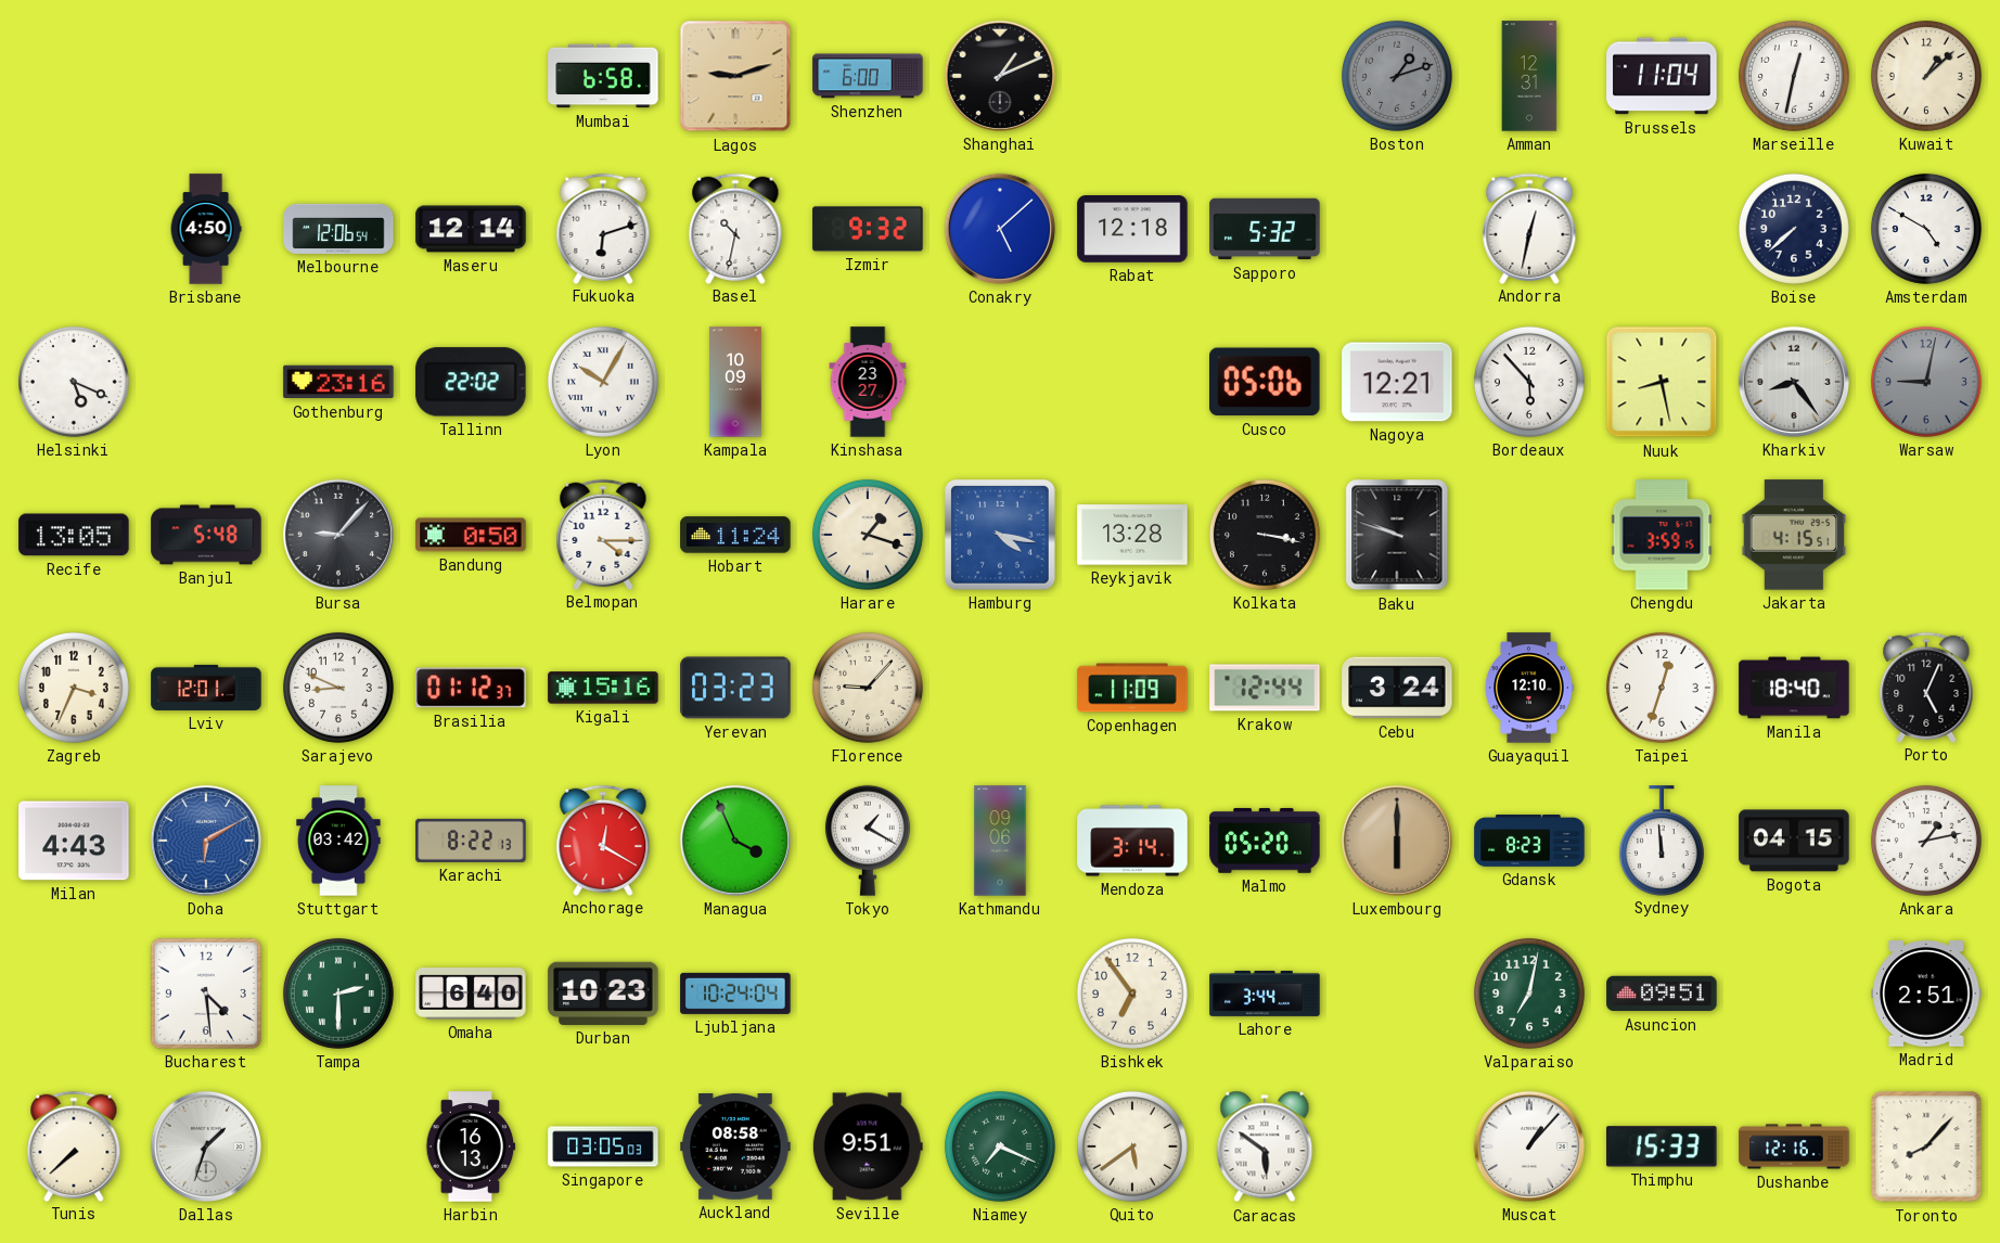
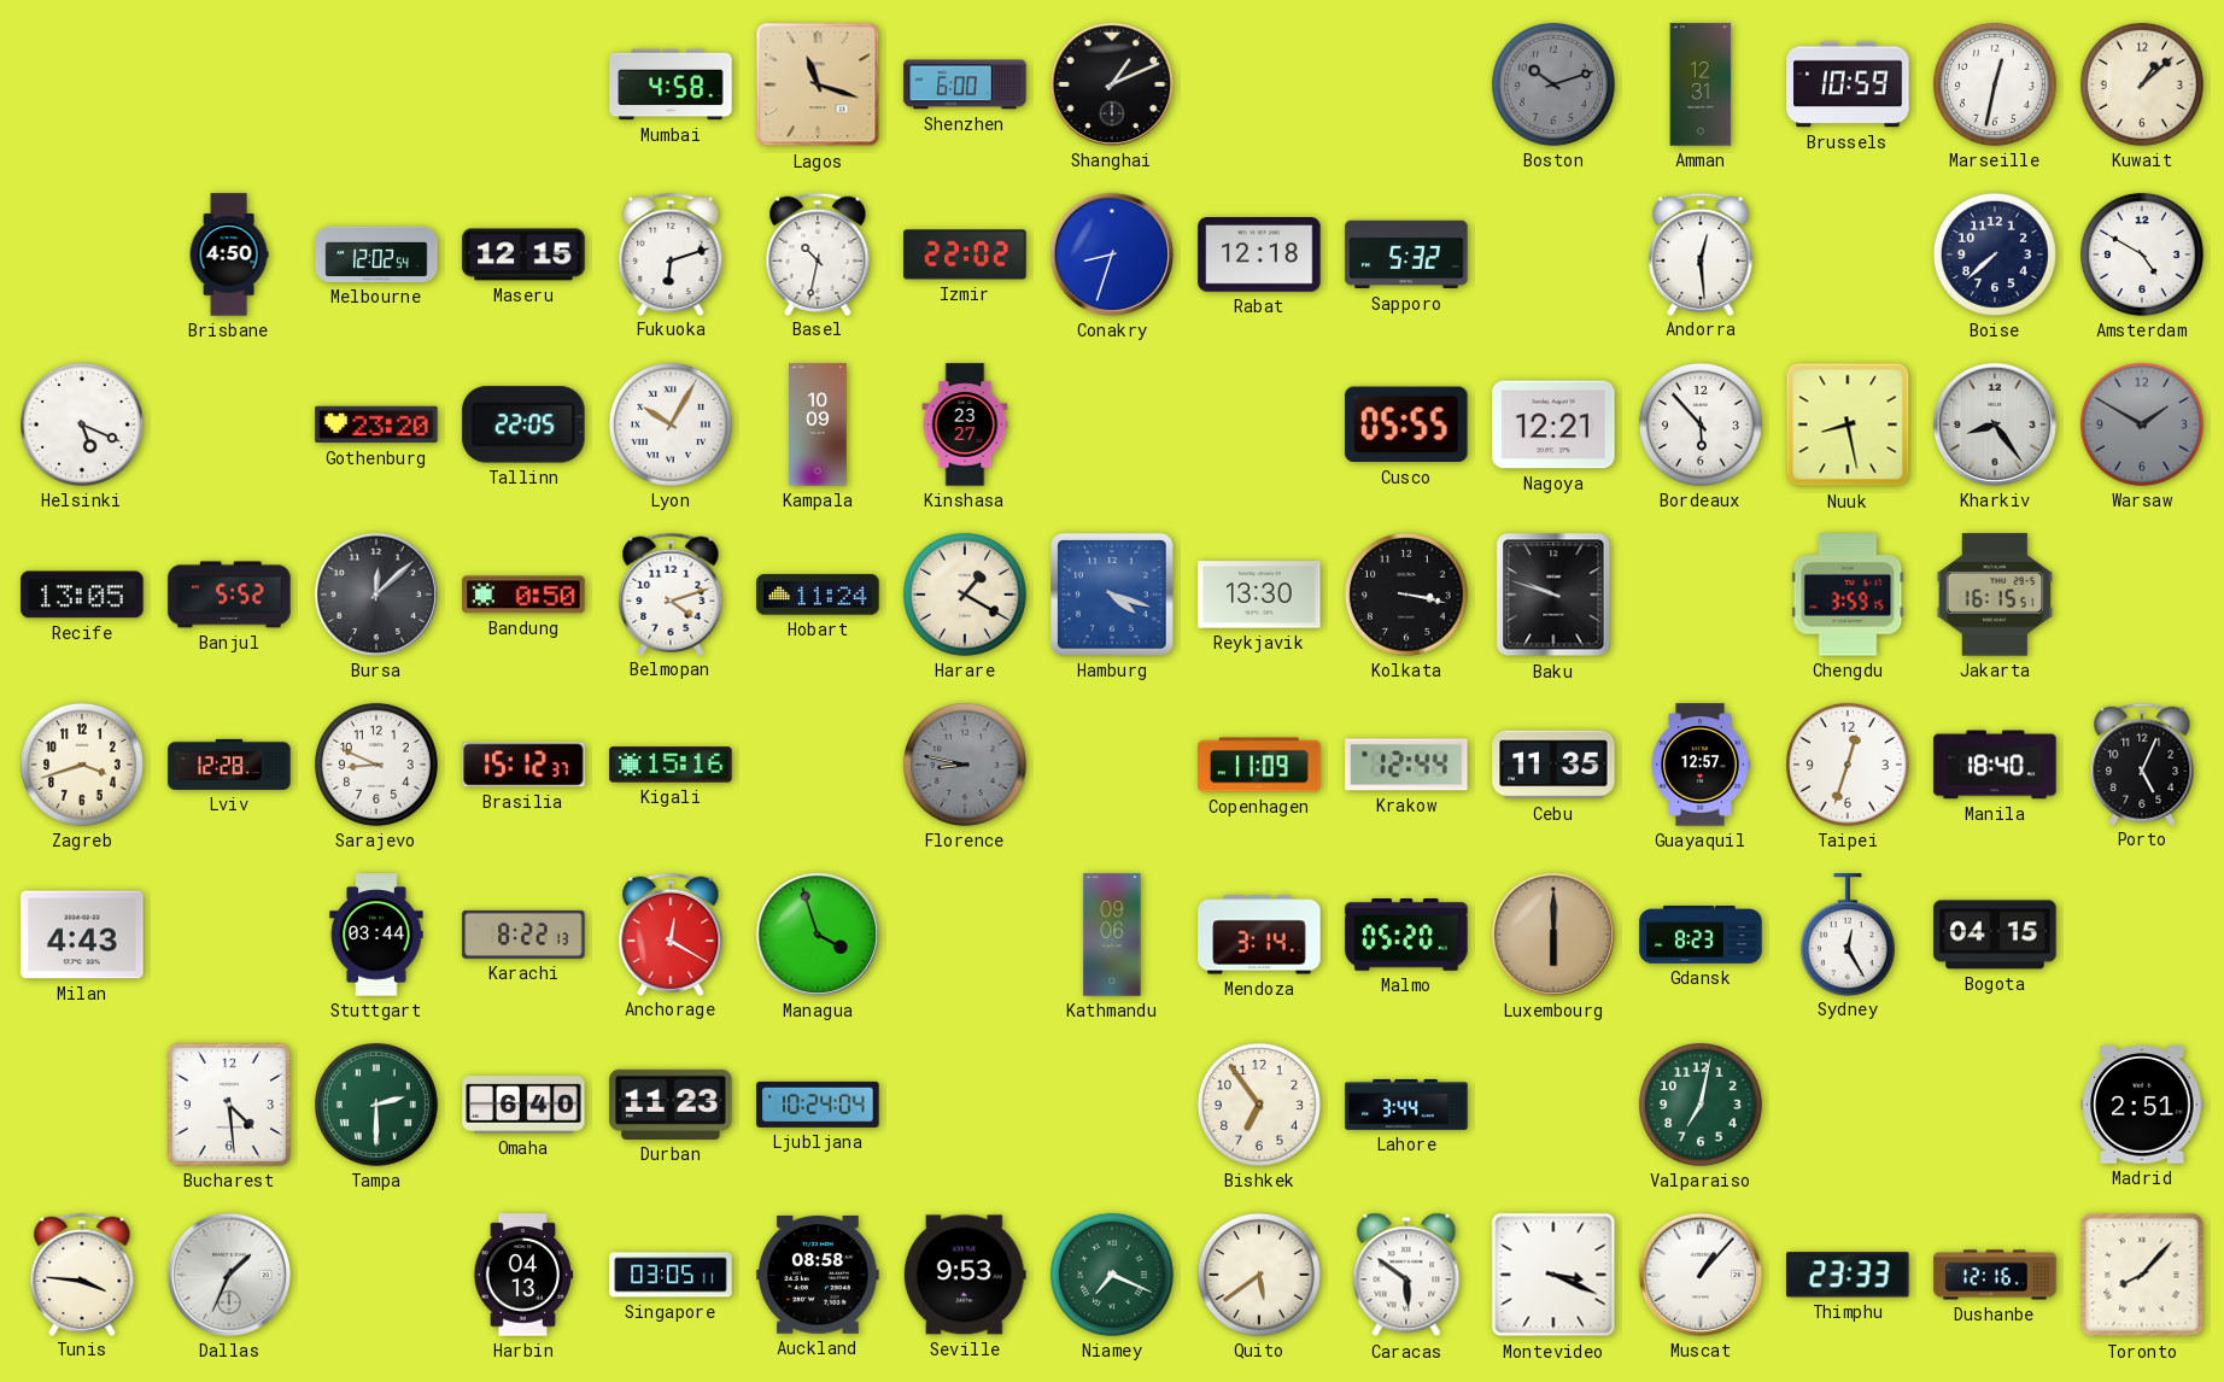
Mumbai: 6:58 -> 4:58
Lagos: 9:12 -> 11:18
Boston: 1:12 -> 10:12
Brussels: 11:04 -> 10:59
Melbourne: 12:06 -> 12:02
Maseru: 12:14 -> 12:15
Izmir: 9:32 -> 22:02
Conakry: 5:08 -> 8:33
Andorra: 12:32 -> 12:29
Gothenburg: 23:16 -> 23:20
Tallinn: 22:02 -> 22:05
Cusco: 05:06 -> 05:55
Warsaw: 9:02 -> 1:50
Banjul: 5:48 -> 5:52
Bursa: 9:07 -> 12:08
Belmopan: 4:15 -> 4:12
Harare: 1:18 -> 1:20
Hamburg: 4:17 -> 4:18
Reykjavik: 13:28 -> 13:30
Jakarta: 4:15 -> 16:15
Zagreb: 3:34 -> 3:42
Lviv: 12:01 -> 12:28
Brasilia: 01:12 -> 15:12
Yerevan: 03:23 -> none
Florence: 9:07 -> 8:47
Florence dial: cream -> grey
Cebu: 3:24 -> 11:35
Guayaquil: 12:10 -> 12:57
Doha: 6:10 -> none
Stuttgart: 03:42 -> 03:44
Managua: 3:56 -> 3:57
Tokyo: 1:20 -> none
Sydney: 11:59 -> 12:25
Ankara: 1:13 -> none
Durban: 10:23 -> 11:23
Asuncion: 09:51 -> none
Tunis: 7:38 -> 3:46
Dallas: 1:33 -> 1:34
Harbin: 16:13 -> 04:13
Singapore: 03:05:03 -> 03:05:11
Seville: 9:51 -> 9:53
Montevideo: none -> 3:19
Thimphu: 15:33 -> 23:33
